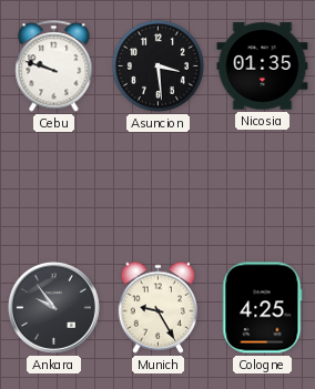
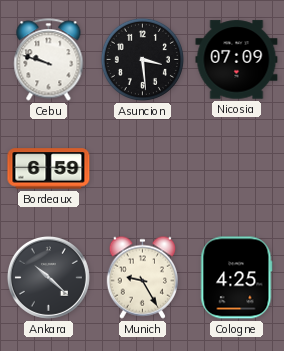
Nicosia: 01:35 -> 07:09
Bordeaux: none -> 6:59
Ankara: 9:54 -> 10:22
